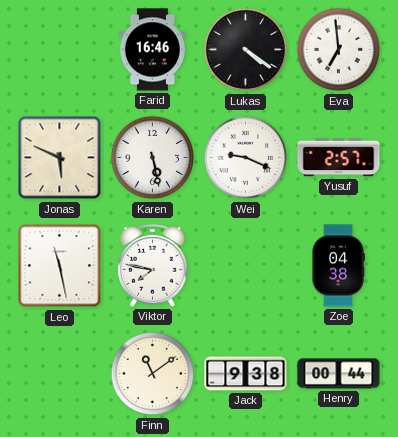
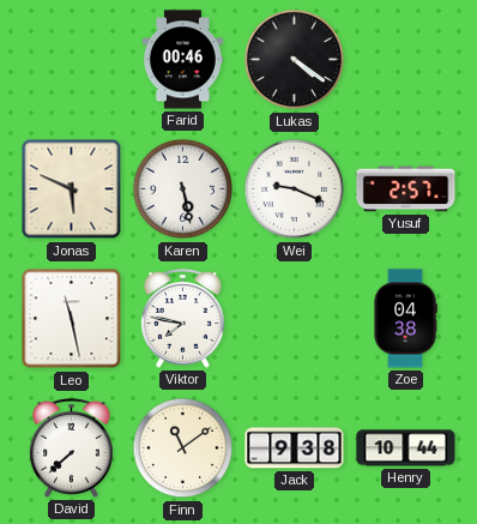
Farid: 16:46 -> 00:46
Eva: 6:59 -> none
David: none -> 7:38
Henry: 00:44 -> 10:44
